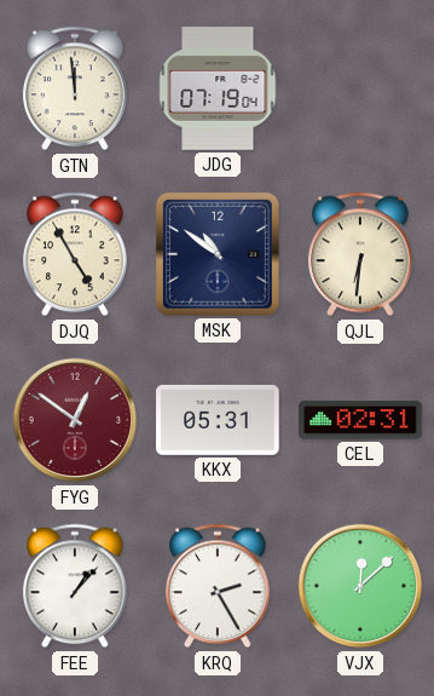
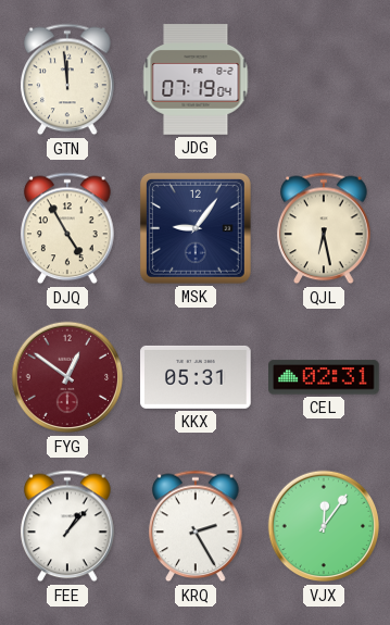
MSK: 10:51 -> 9:06
QJL: 6:31 -> 6:28
VJX: 12:08 -> 12:06
